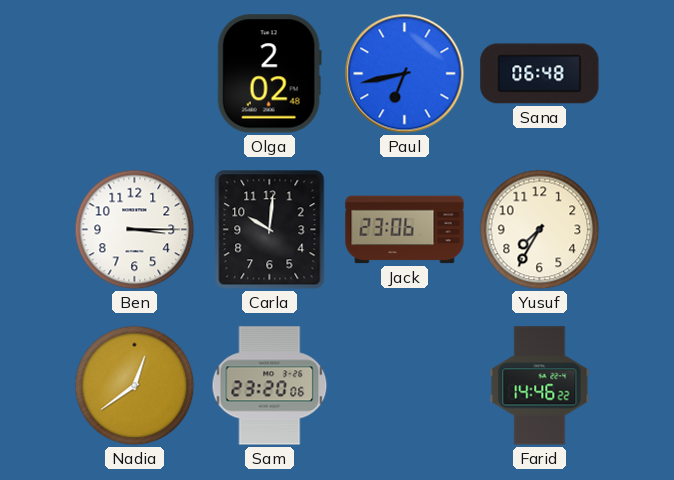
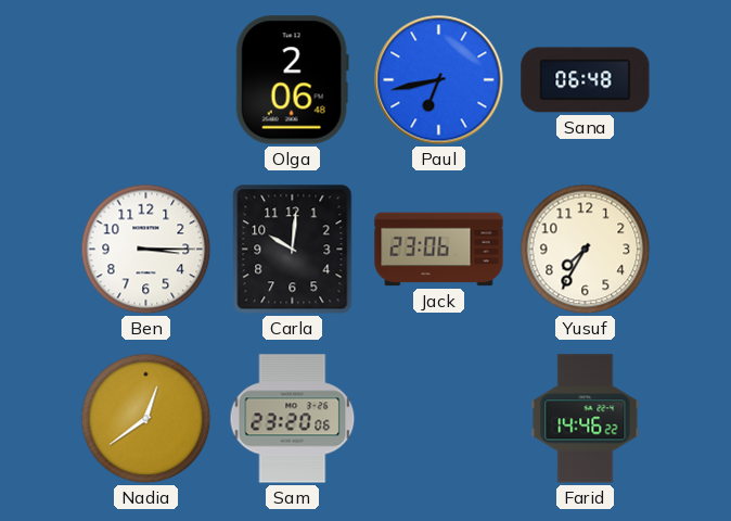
Olga: 2:02 -> 2:06
